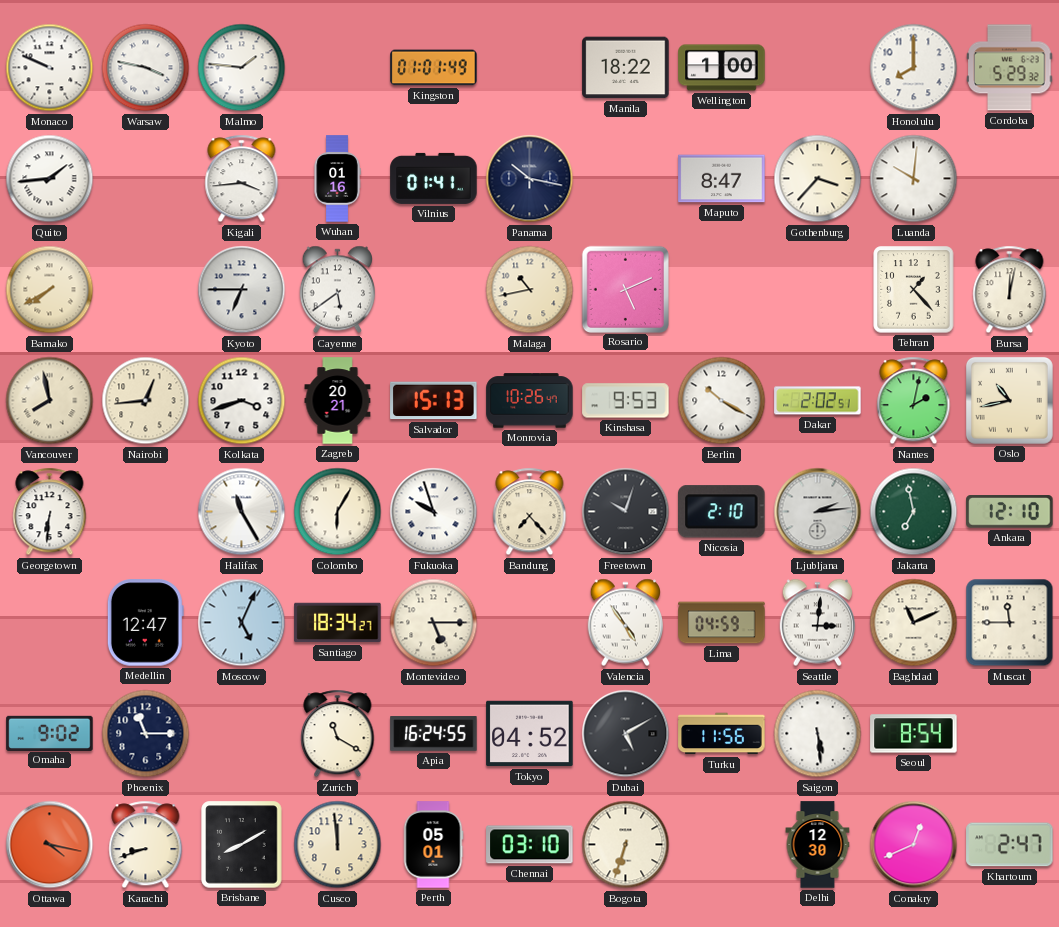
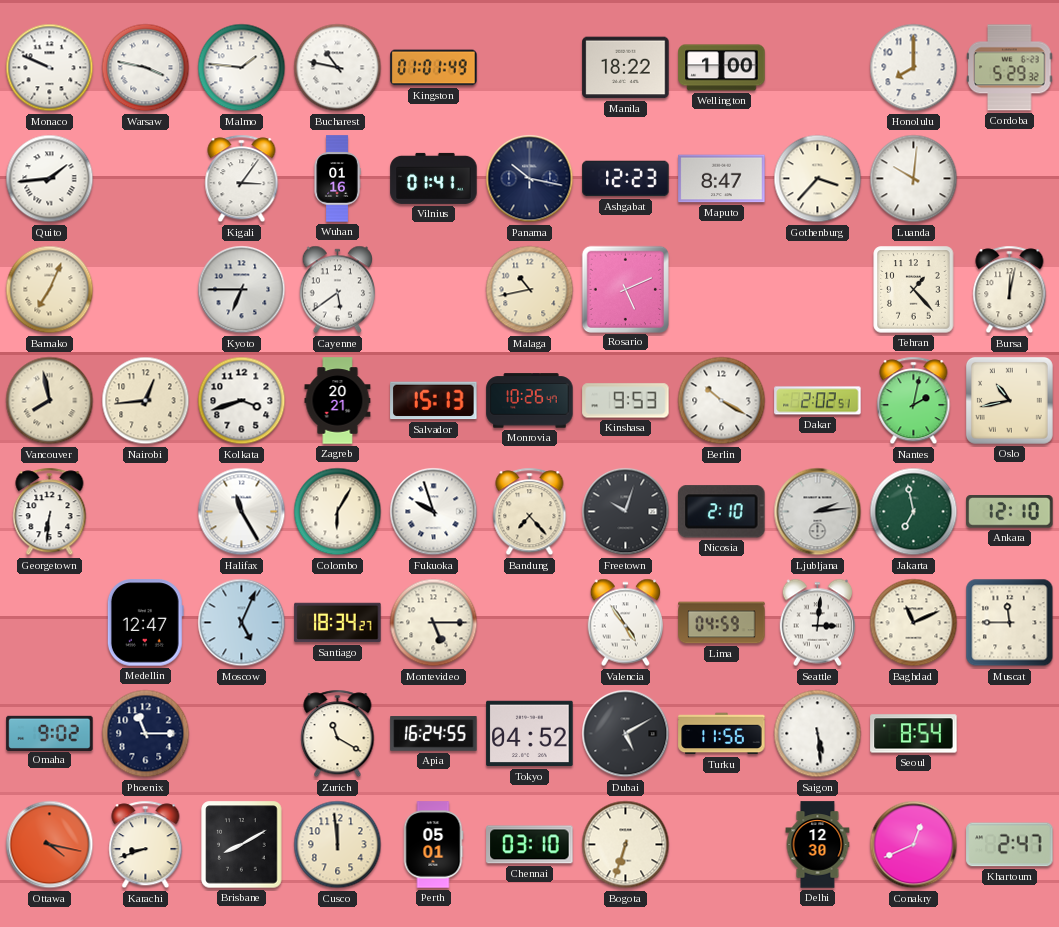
Bucharest: none -> 10:47
Kigali: 3:44 -> 3:06
Ashgabat: none -> 12:23
Bamako: 7:40 -> 7:04
